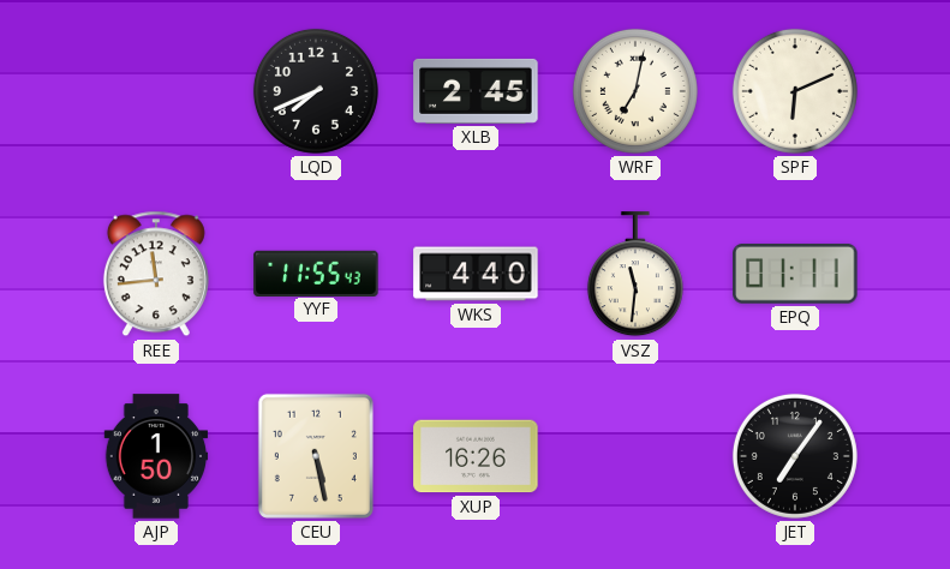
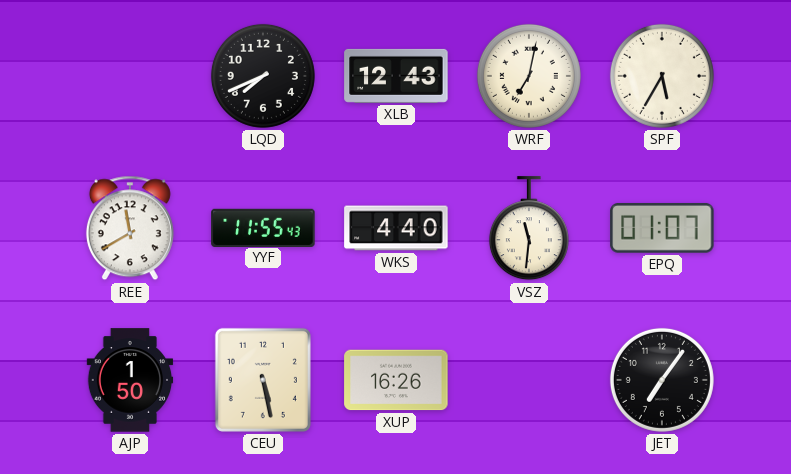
XLB: 2:45 -> 12:43
SPF: 6:11 -> 5:35
REE: 11:44 -> 11:40
EPQ: 01:11 -> 01:07
